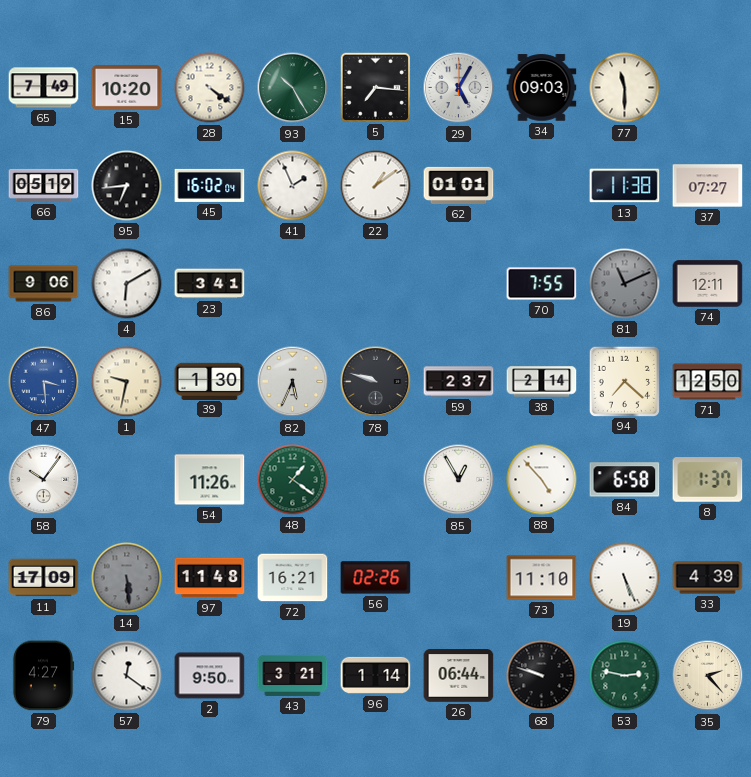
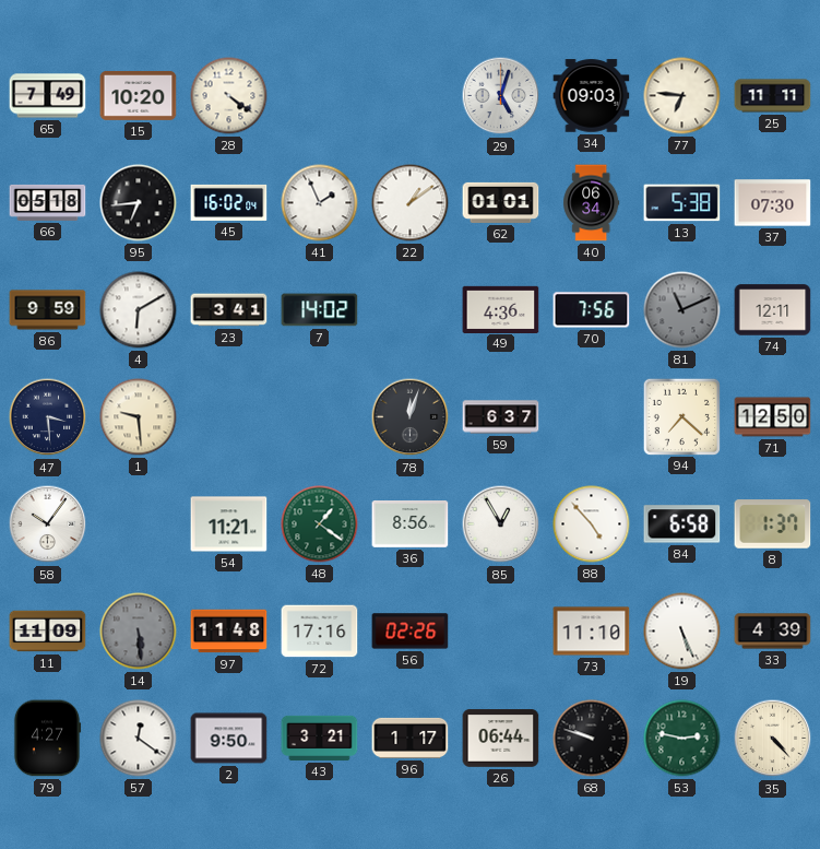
93: 10:25 -> none
5: 7:16 -> none
29: 5:05 -> 5:03
77: 11:30 -> 6:46
25: none -> 11:11
66: 05:19 -> 05:18
40: none -> 06:34
13: 11:38 -> 5:38
37: 07:27 -> 07:30
86: 9:06 -> 9:59
7: none -> 14:02
49: none -> 4:36
70: 7:55 -> 7:56
47 dial: blue -> navy
1: 9:32 -> 9:29
39: 1:30 -> none
82: 5:34 -> none
78: 9:48 -> 12:03
59: 2:37 -> 6:37
38: 2:14 -> none
54: 11:26 -> 11:21
36: none -> 8:56
11: 17:09 -> 11:09
72: 16:21 -> 17:16
96: 1:14 -> 1:17
35: 2:23 -> 4:23
